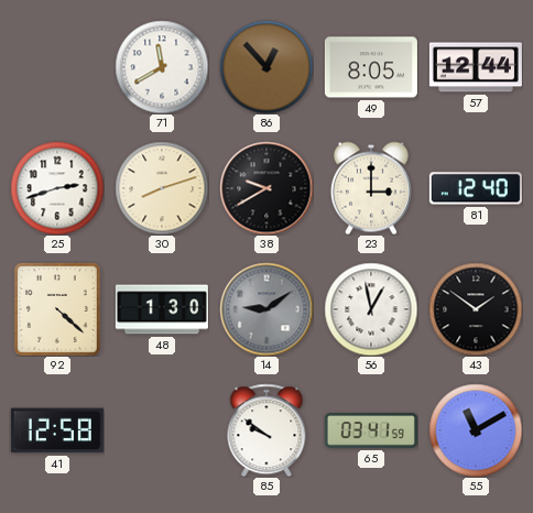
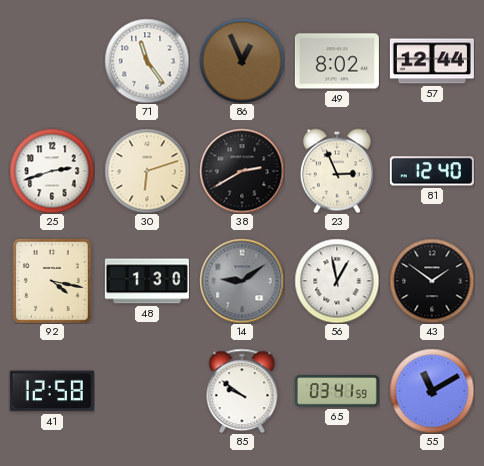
71: 11:40 -> 11:24
86: 12:53 -> 12:56
49: 8:05 -> 8:02
30: 8:12 -> 6:12
38: 9:40 -> 2:40
23: 3:00 -> 2:56
92: 4:22 -> 4:17
